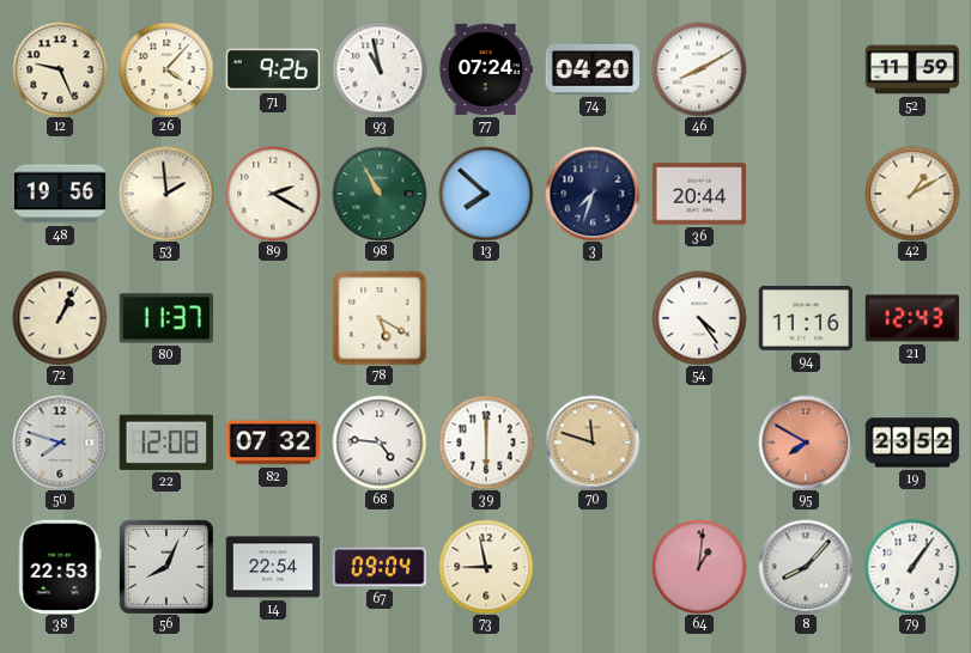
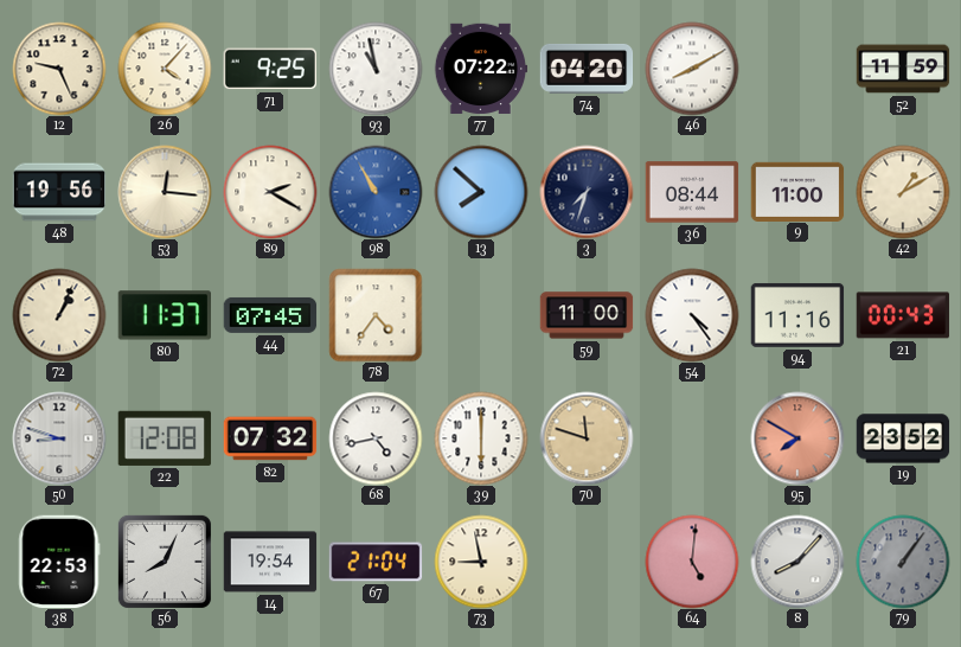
71: 9:26 -> 9:25
77: 07:24 -> 07:22
53: 1:59 -> 12:16
98 dial: green -> blue
36: 20:44 -> 08:44
9: none -> 11:00
44: none -> 07:45
78: 5:20 -> 4:36
59: none -> 11:00
21: 12:43 -> 00:43
50: 7:48 -> 8:48
68: 4:46 -> 4:43
14: 22:54 -> 19:54
67: 09:04 -> 21:04
64: 1:01 -> 5:01
79 dial: white -> grey
